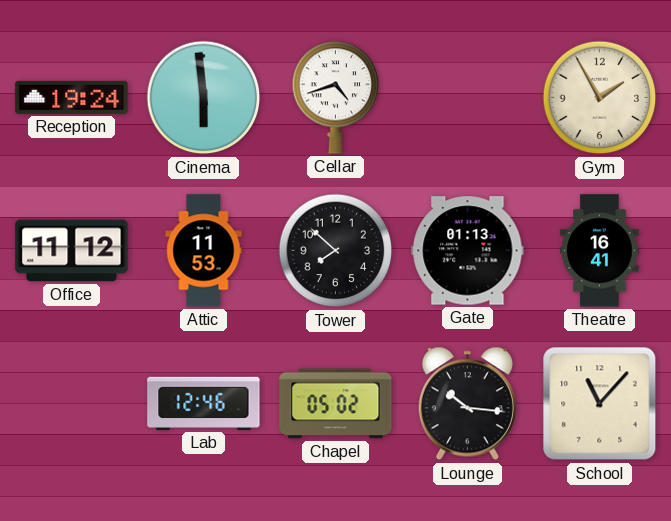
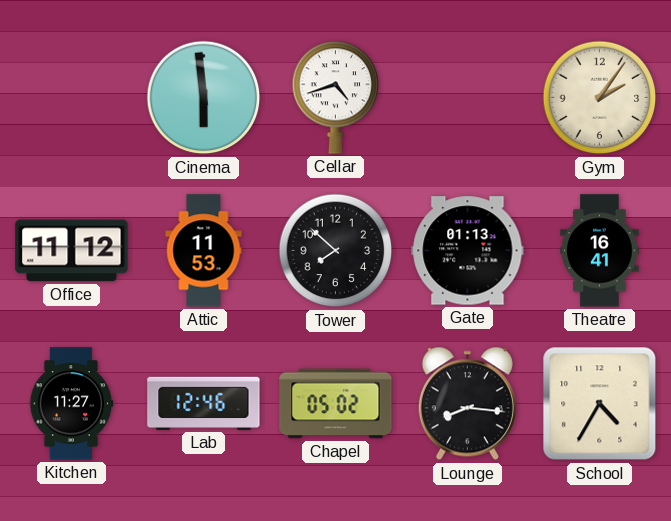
Reception: 19:24 -> none
Gym: 1:55 -> 2:06
Kitchen: none -> 11:27
Lounge: 10:16 -> 8:16
School: 11:07 -> 4:35
